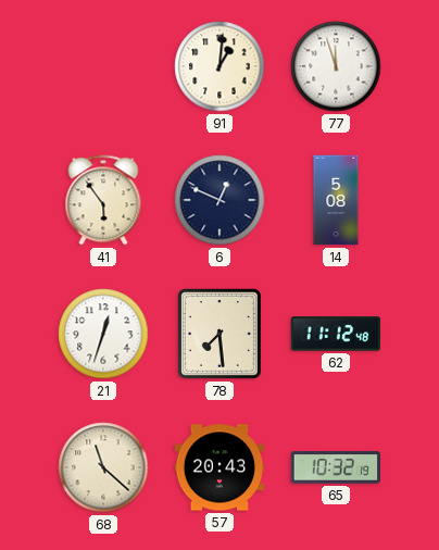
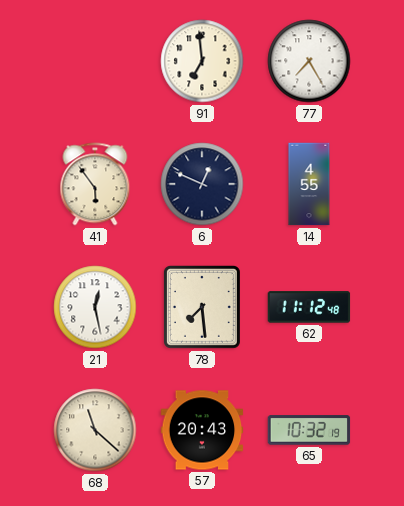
91: 1:01 -> 6:59
77: 11:57 -> 7:25
14: 5:08 -> 4:55
21: 12:33 -> 12:28
